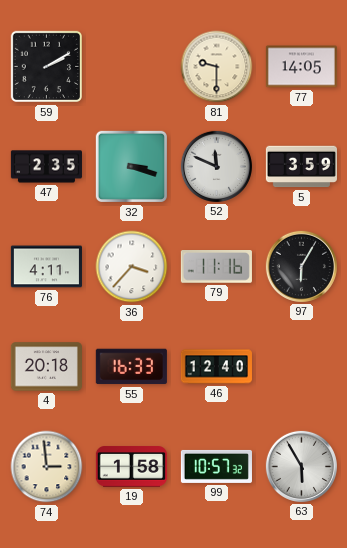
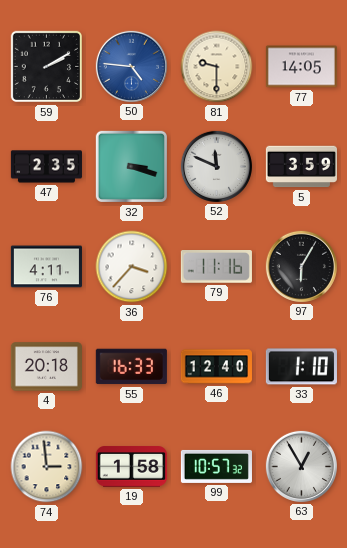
50: none -> 4:46
33: none -> 1:10
63: 5:55 -> 12:55
